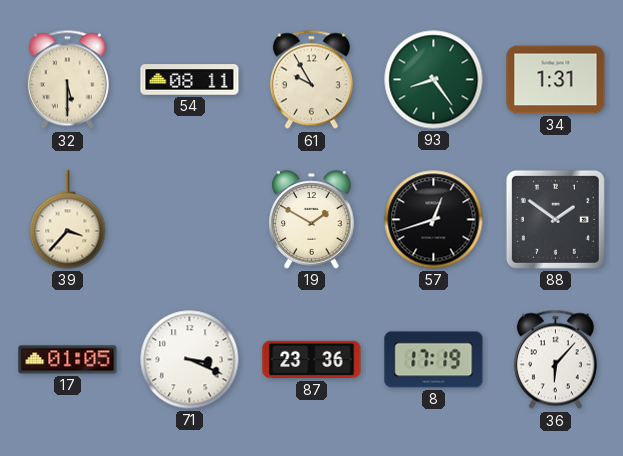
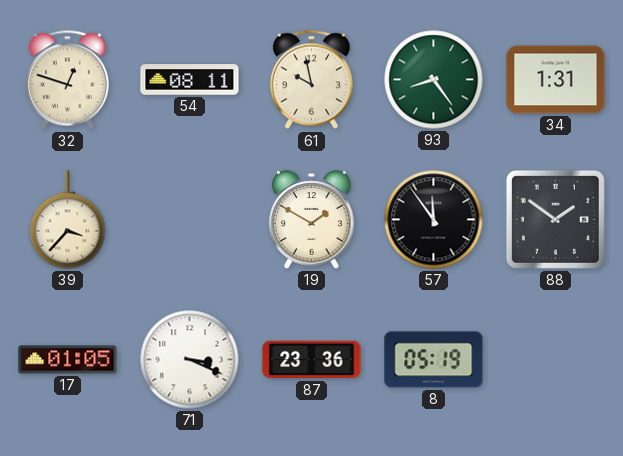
32: 5:30 -> 12:48
61: 9:55 -> 9:58
57: 12:42 -> 11:54
8: 17:19 -> 05:19
36: 6:07 -> none
